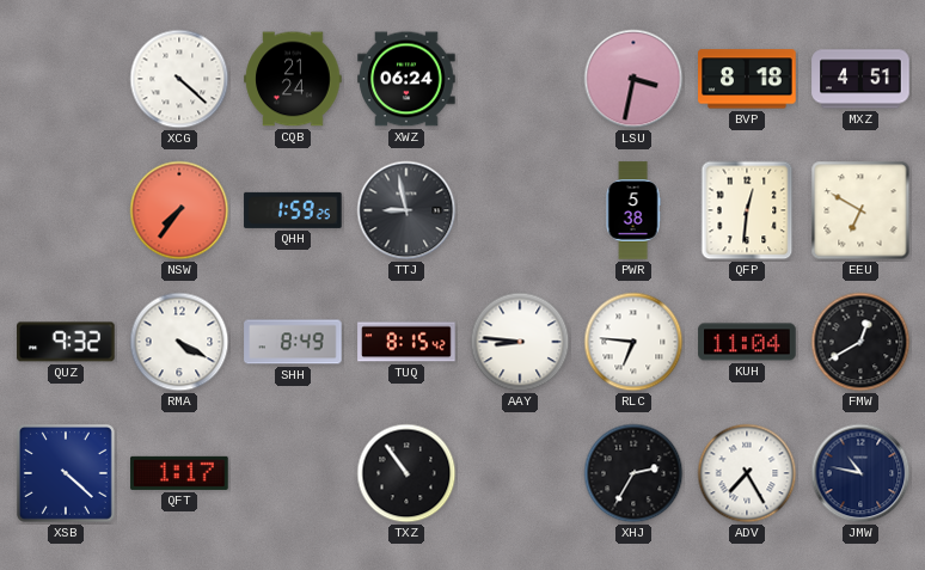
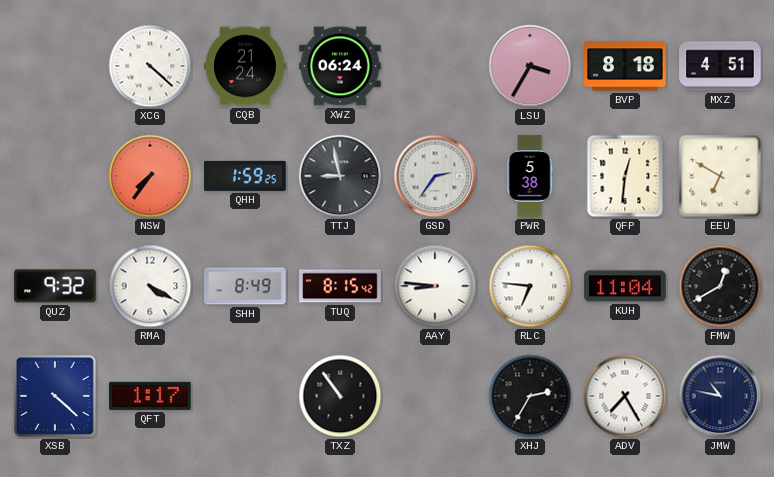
LSU: 3:32 -> 3:35
GSD: none -> 2:36
